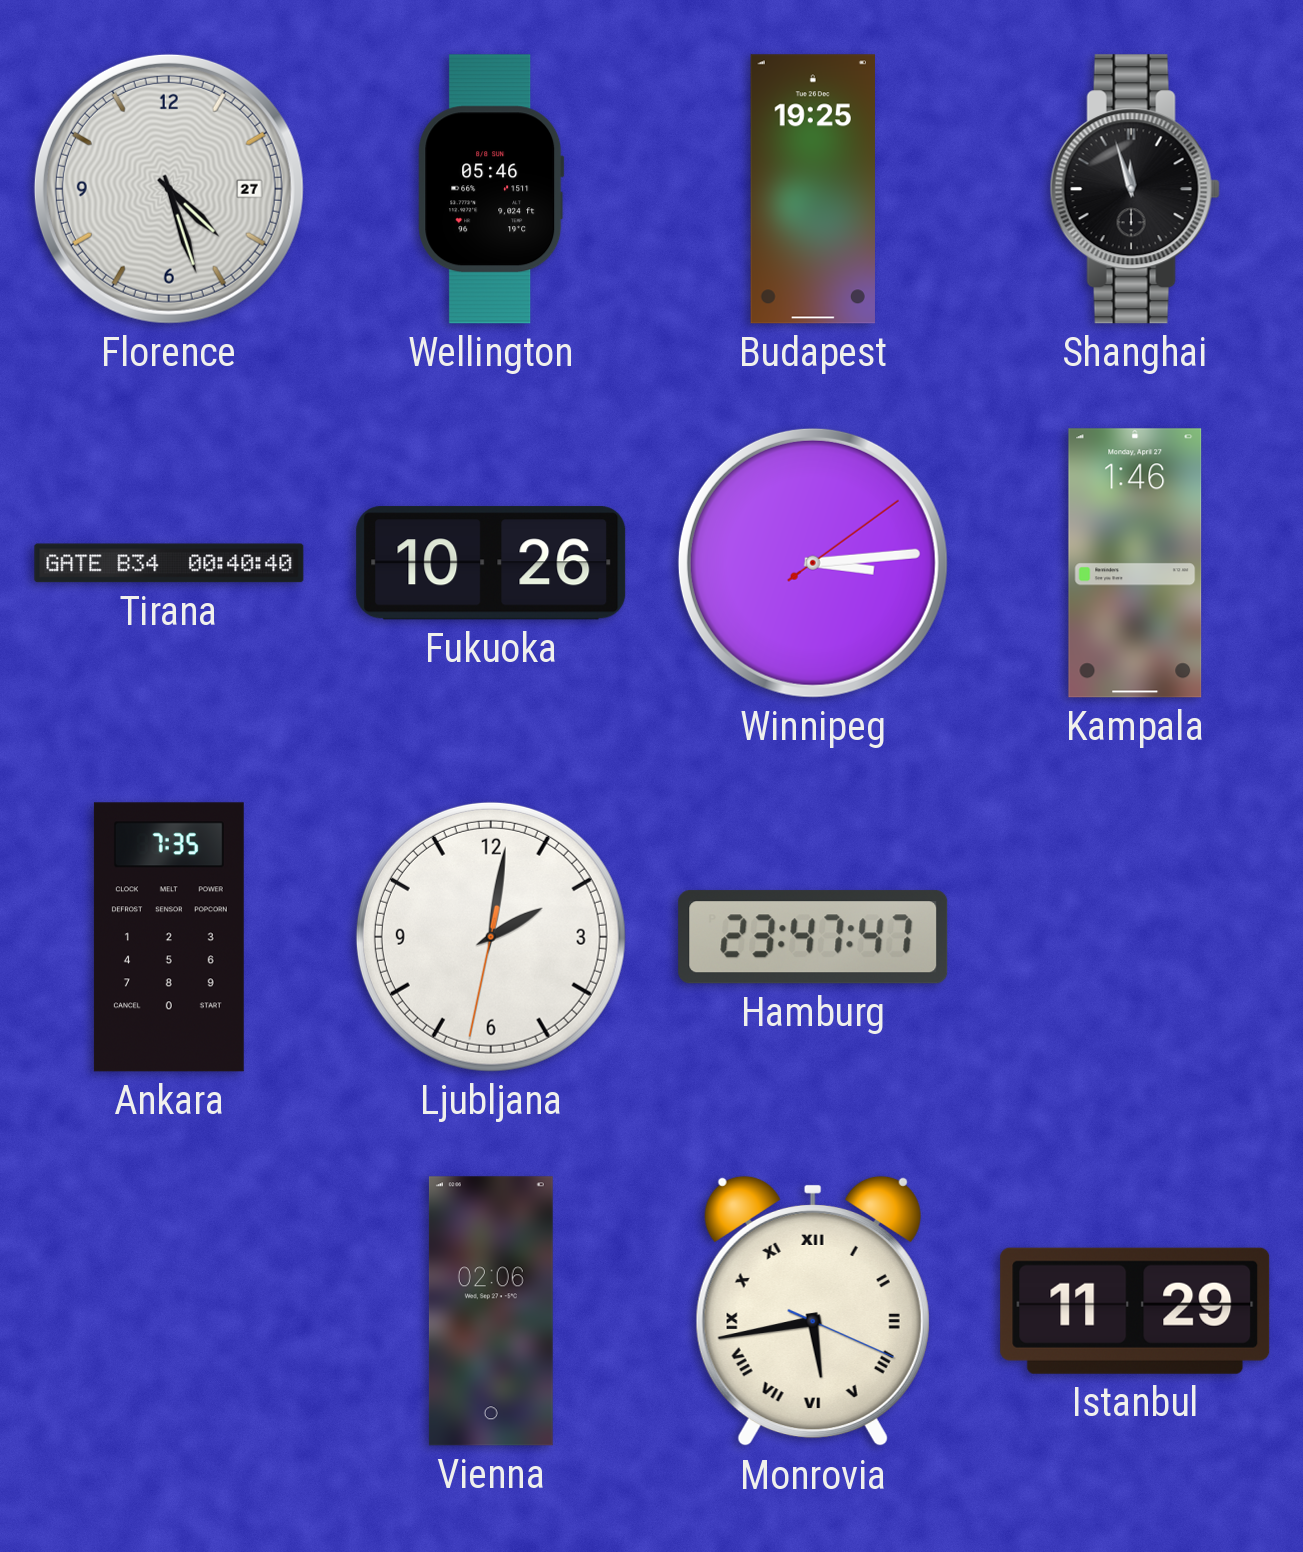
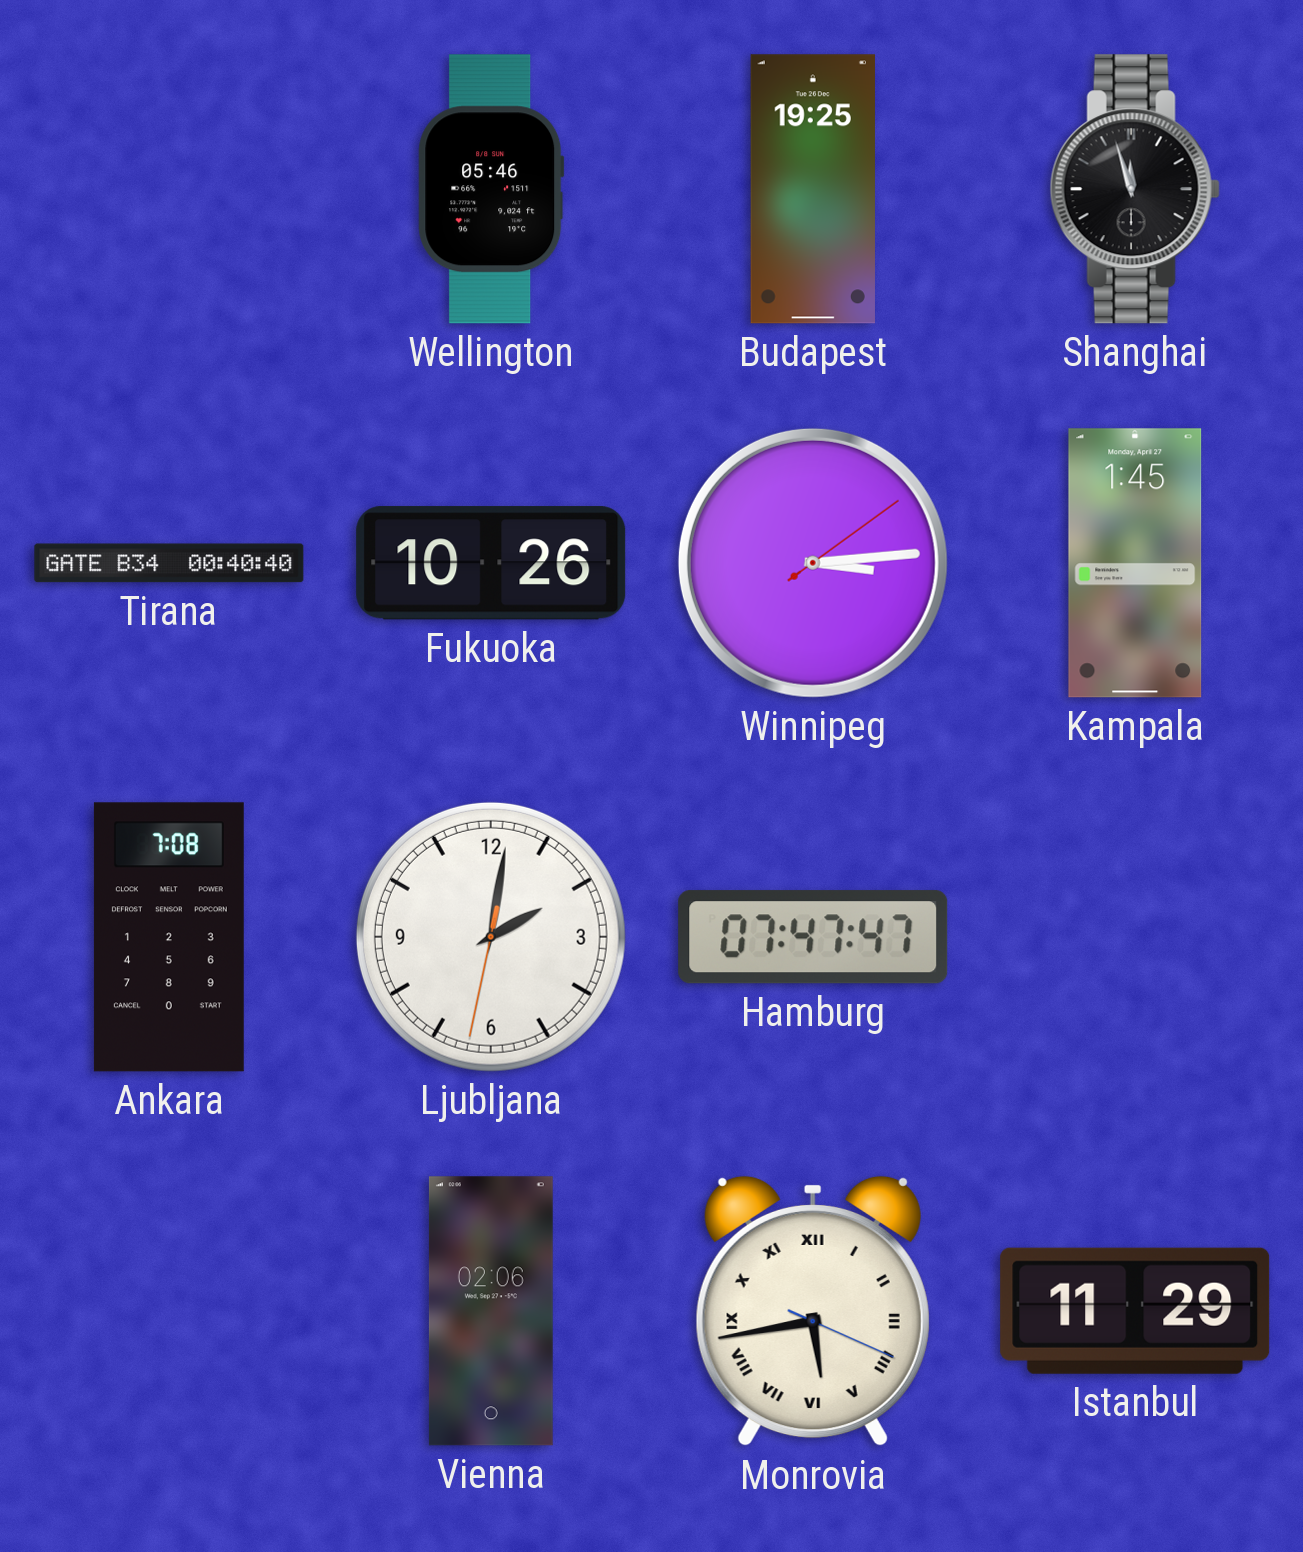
Florence: 4:27 -> none
Kampala: 1:46 -> 1:45
Ankara: 7:35 -> 7:08
Hamburg: 23:47 -> 07:47
